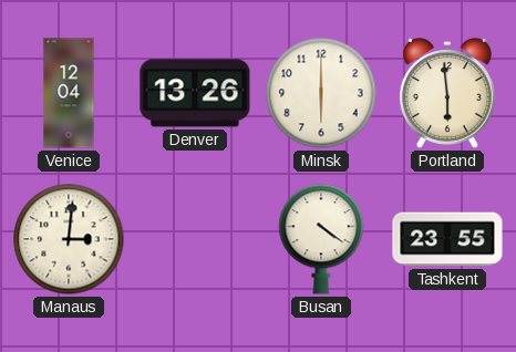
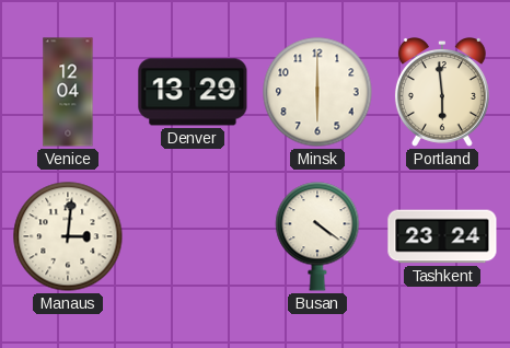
Denver: 13:26 -> 13:29
Tashkent: 23:55 -> 23:24
